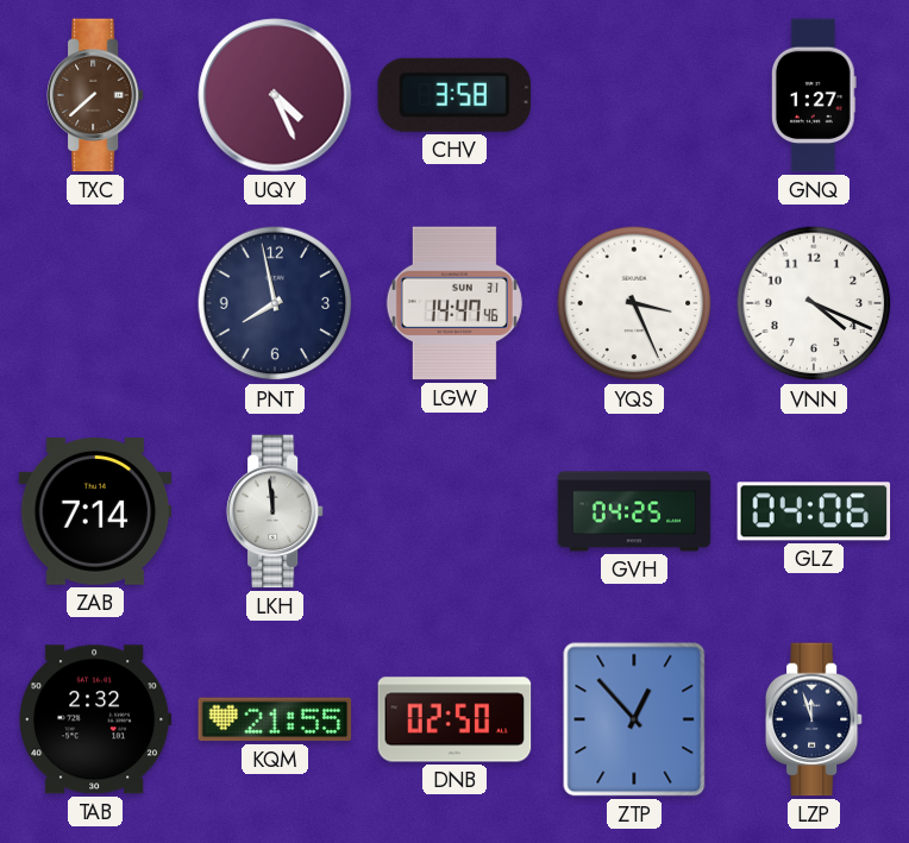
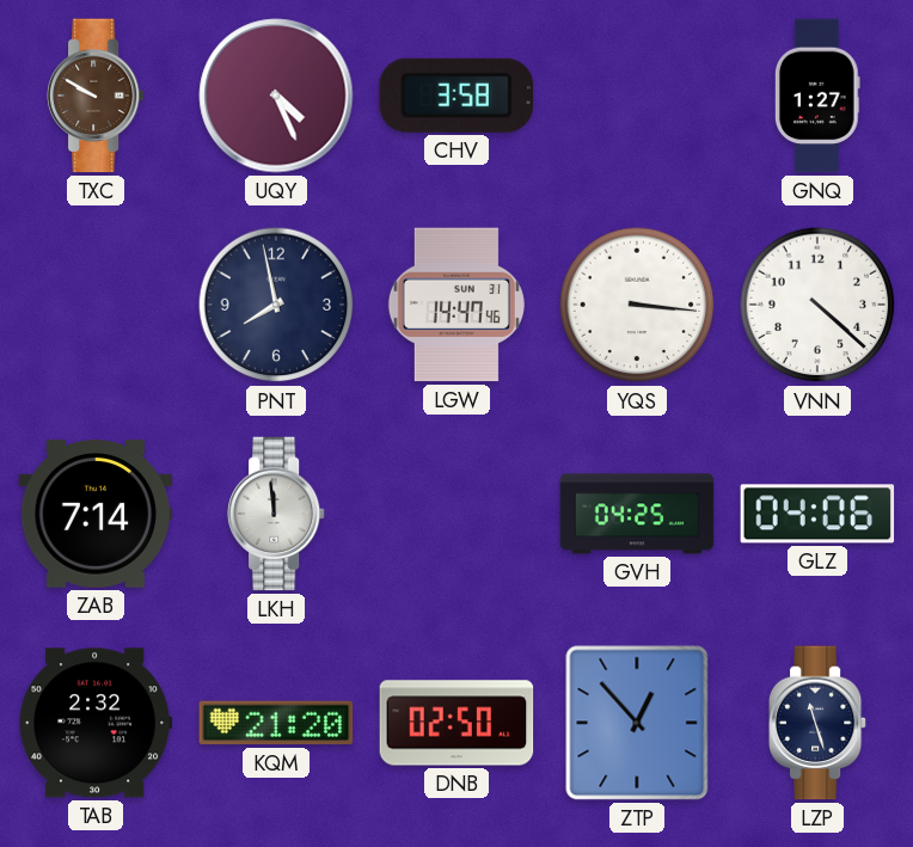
TXC: 7:38 -> 9:50
YQS: 3:26 -> 3:16
VNN: 4:19 -> 4:22
KQM: 21:55 -> 21:20
LZP: 11:57 -> 11:27
